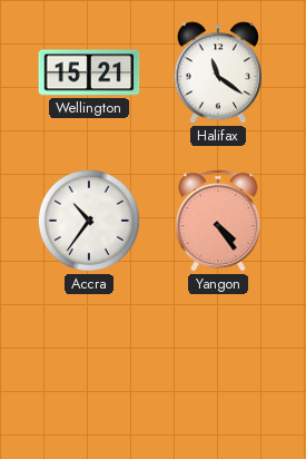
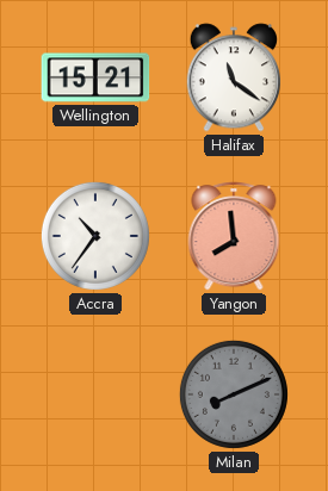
Yangon: 4:24 -> 7:59
Milan: none -> 8:11
